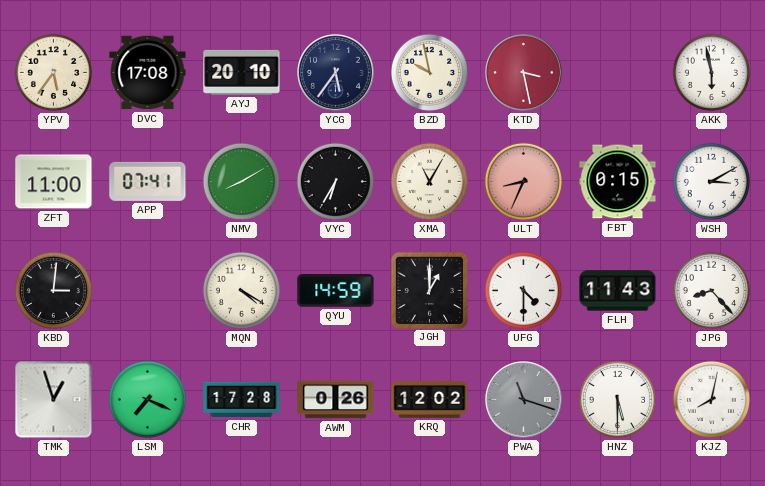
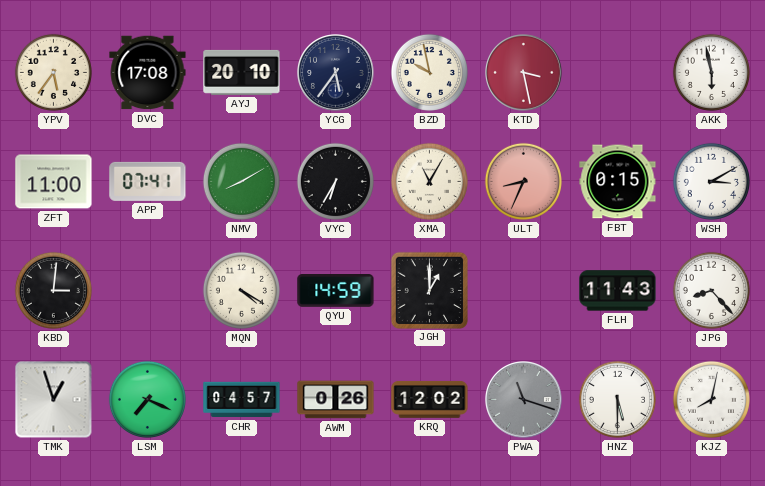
UFG: 4:30 -> none
CHR: 17:28 -> 04:57
